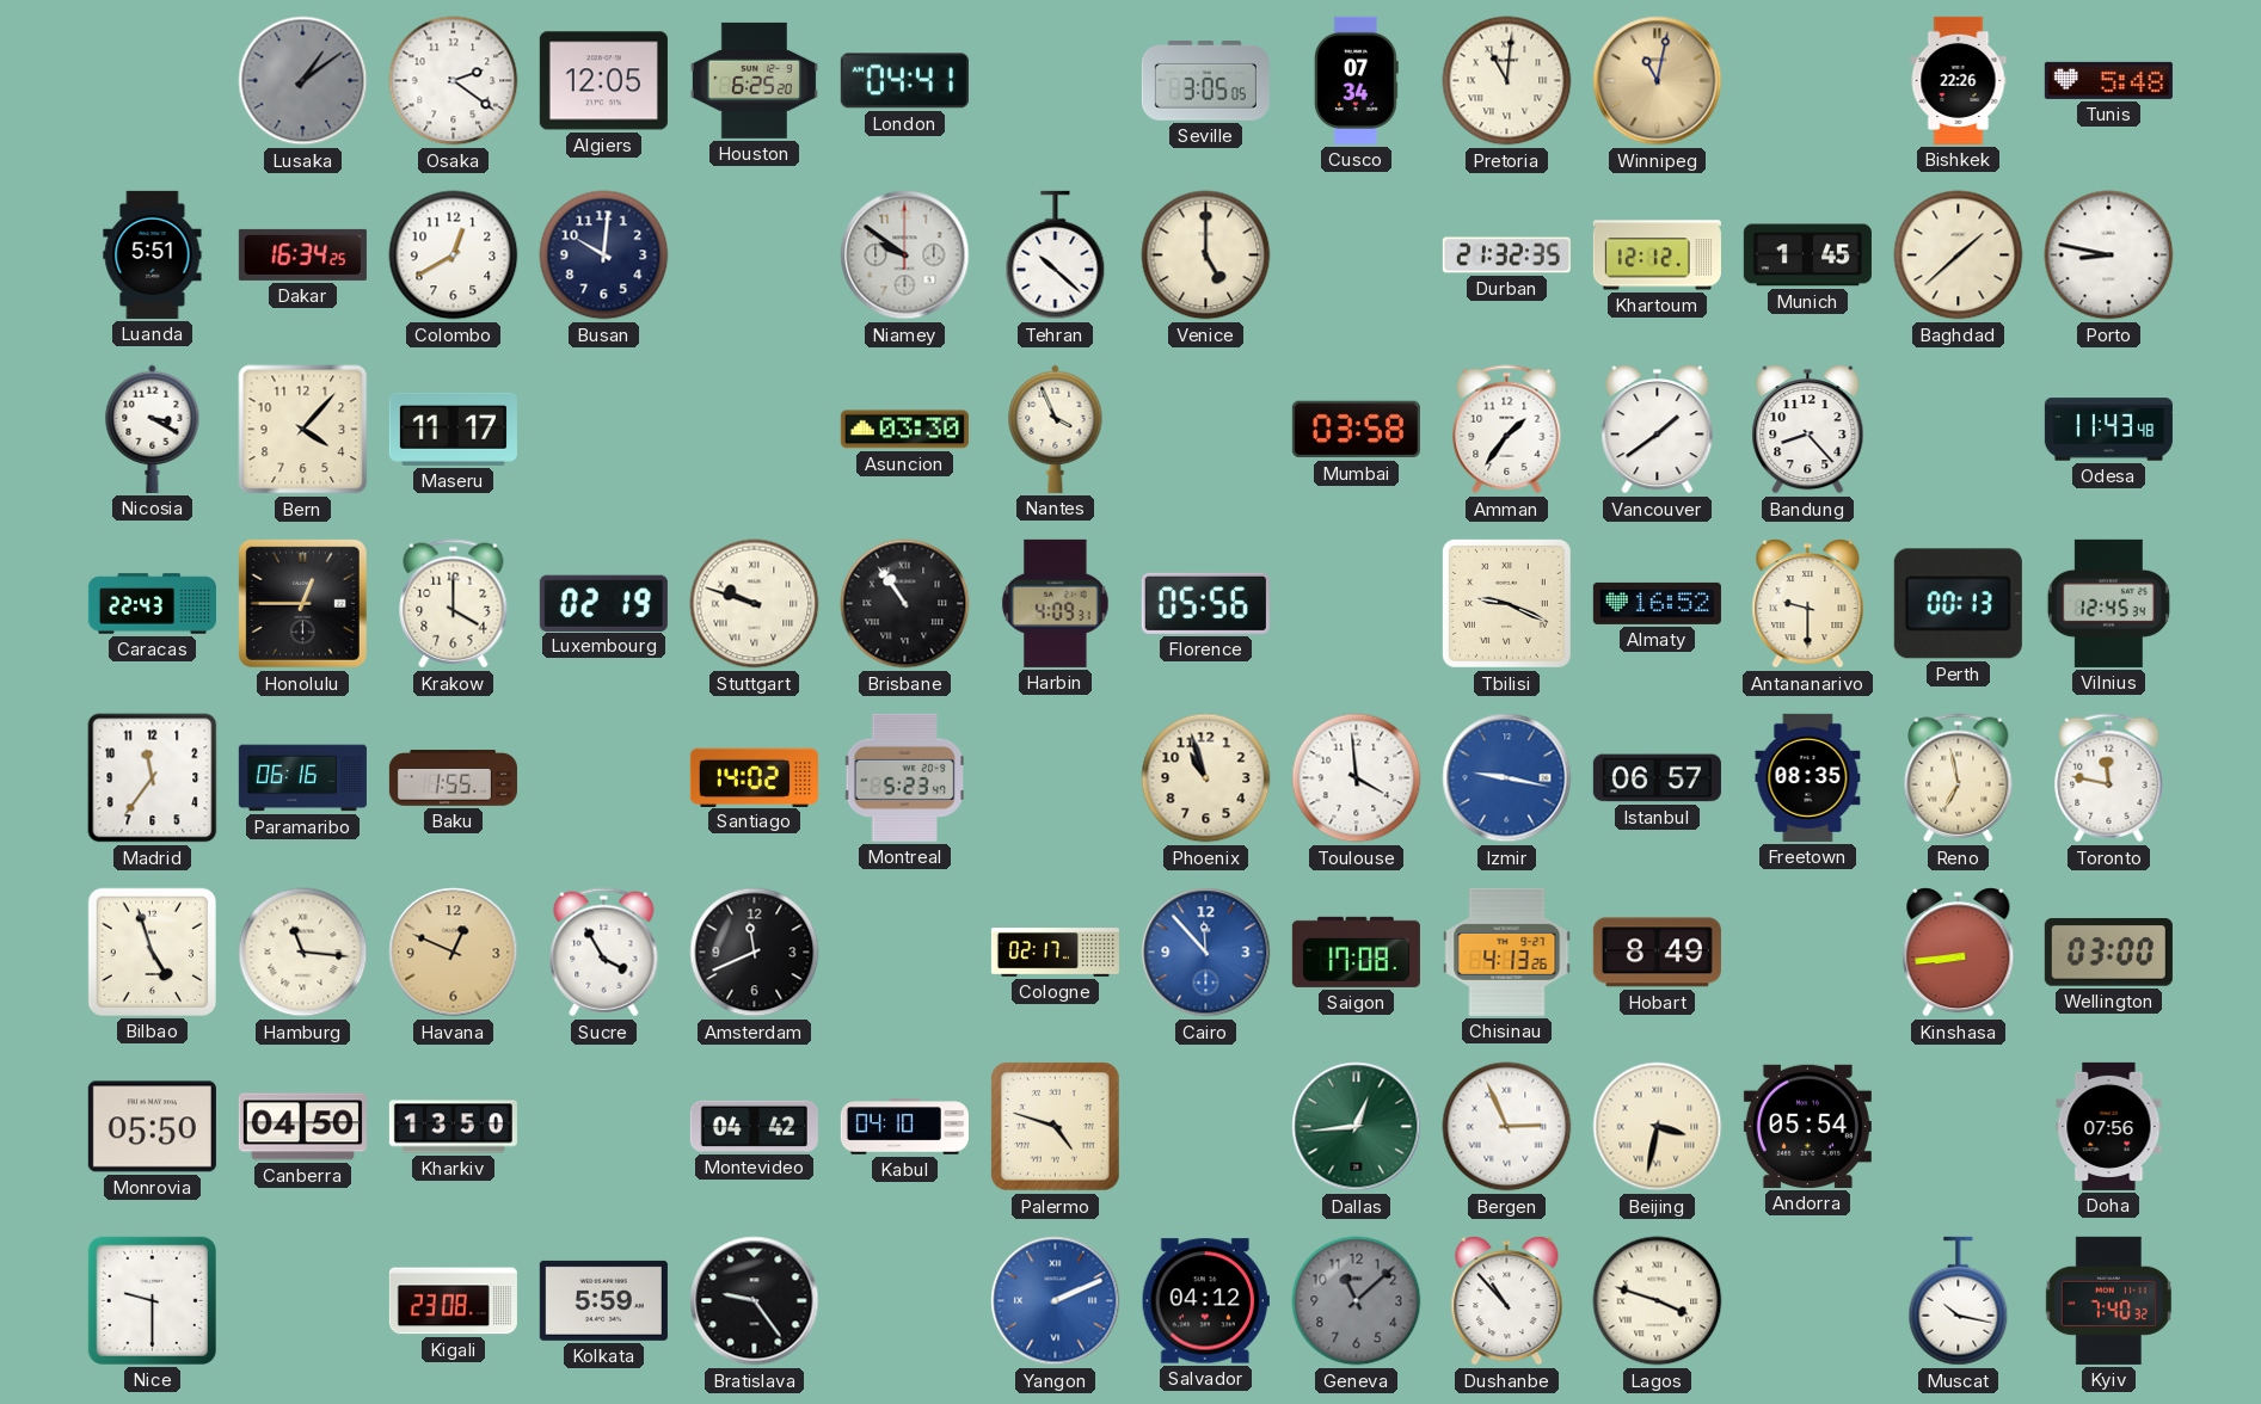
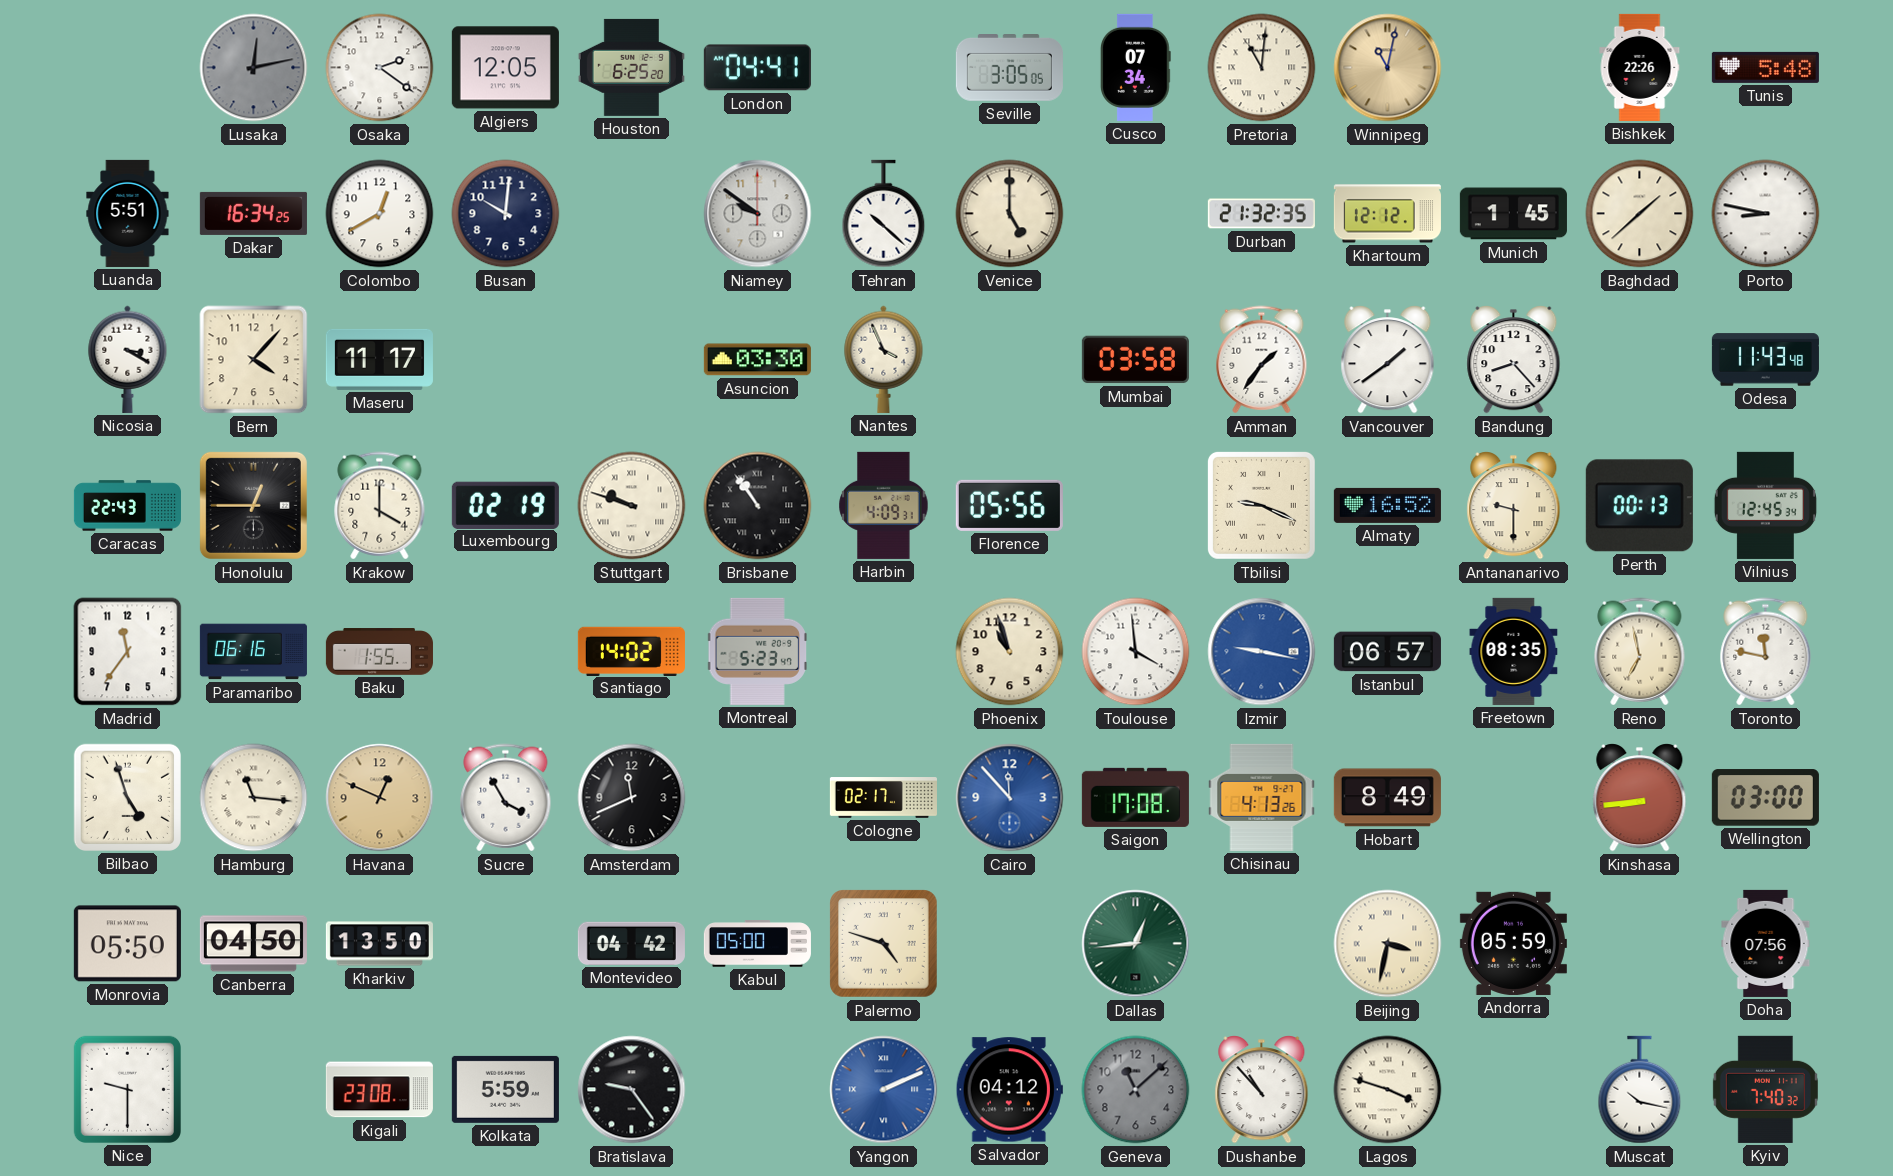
Lusaka: 1:09 -> 12:13
Kabul: 04:10 -> 05:00
Bergen: 2:56 -> none
Andorra: 05:54 -> 05:59
